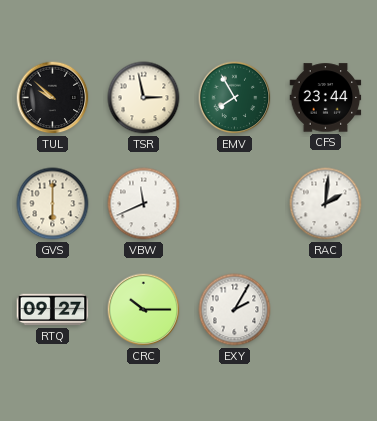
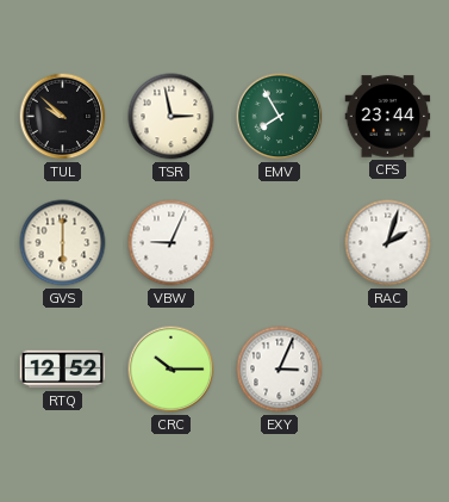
VBW: 11:41 -> 9:04
RAC: 2:01 -> 2:03
RTQ: 09:27 -> 12:52
EXY: 2:05 -> 3:04
